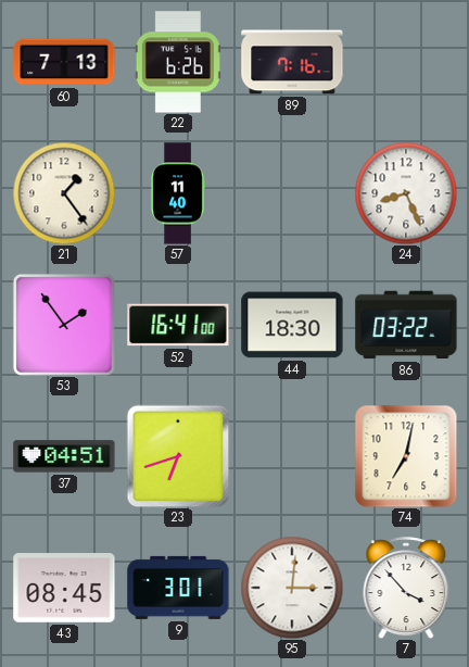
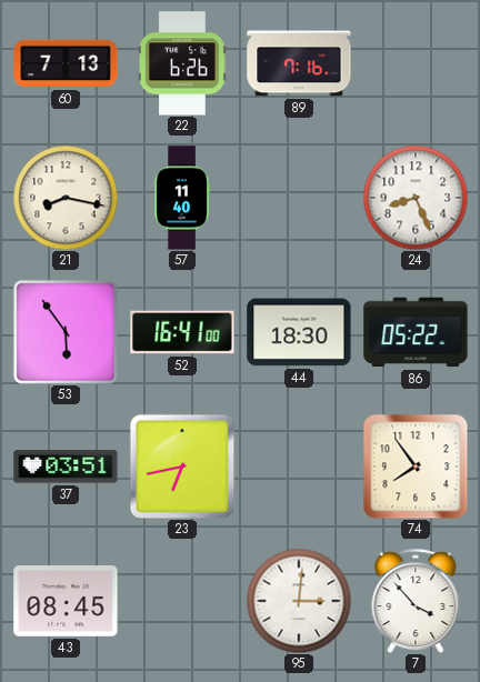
21: 1:24 -> 8:17
53: 1:54 -> 5:54
86: 03:22 -> 05:22
37: 04:51 -> 03:51
23: 6:42 -> 6:43
74: 7:02 -> 7:54
9: 3:01 -> none
